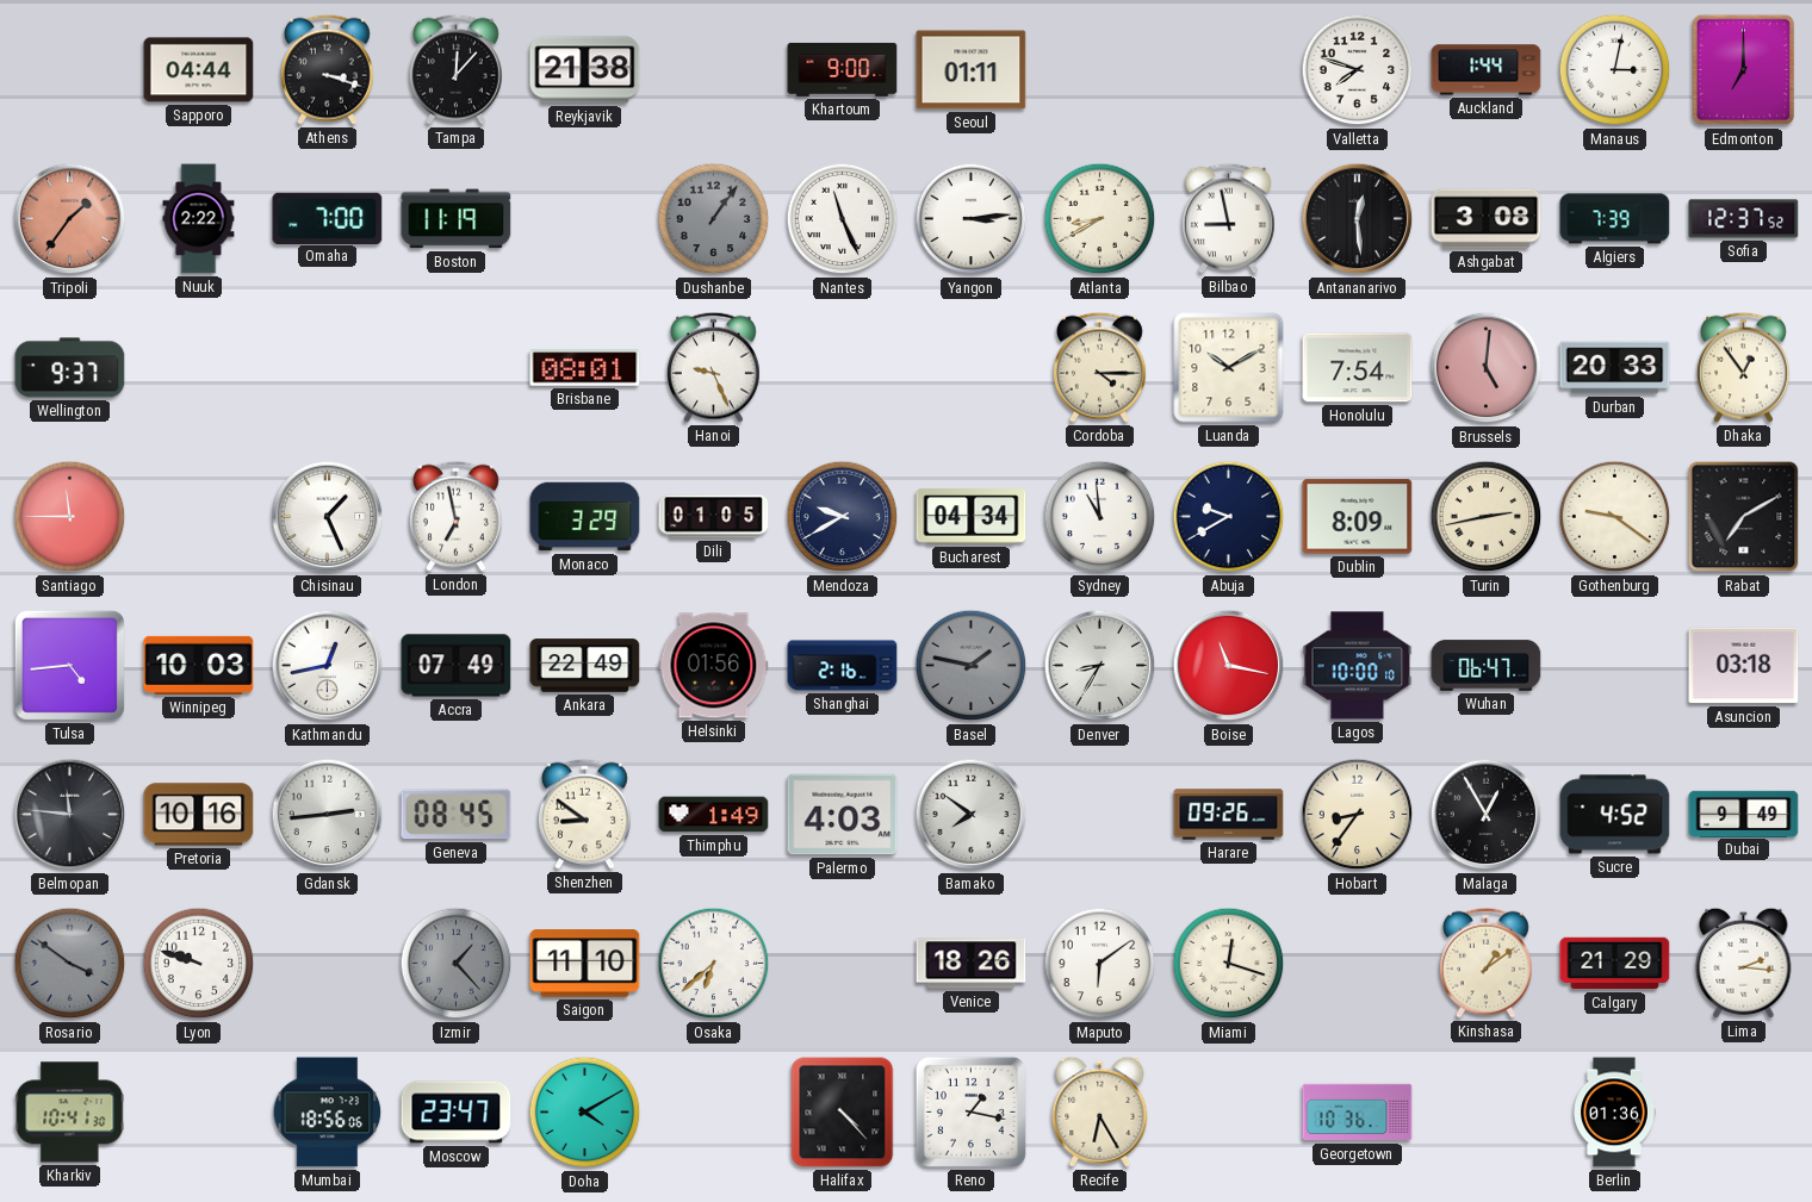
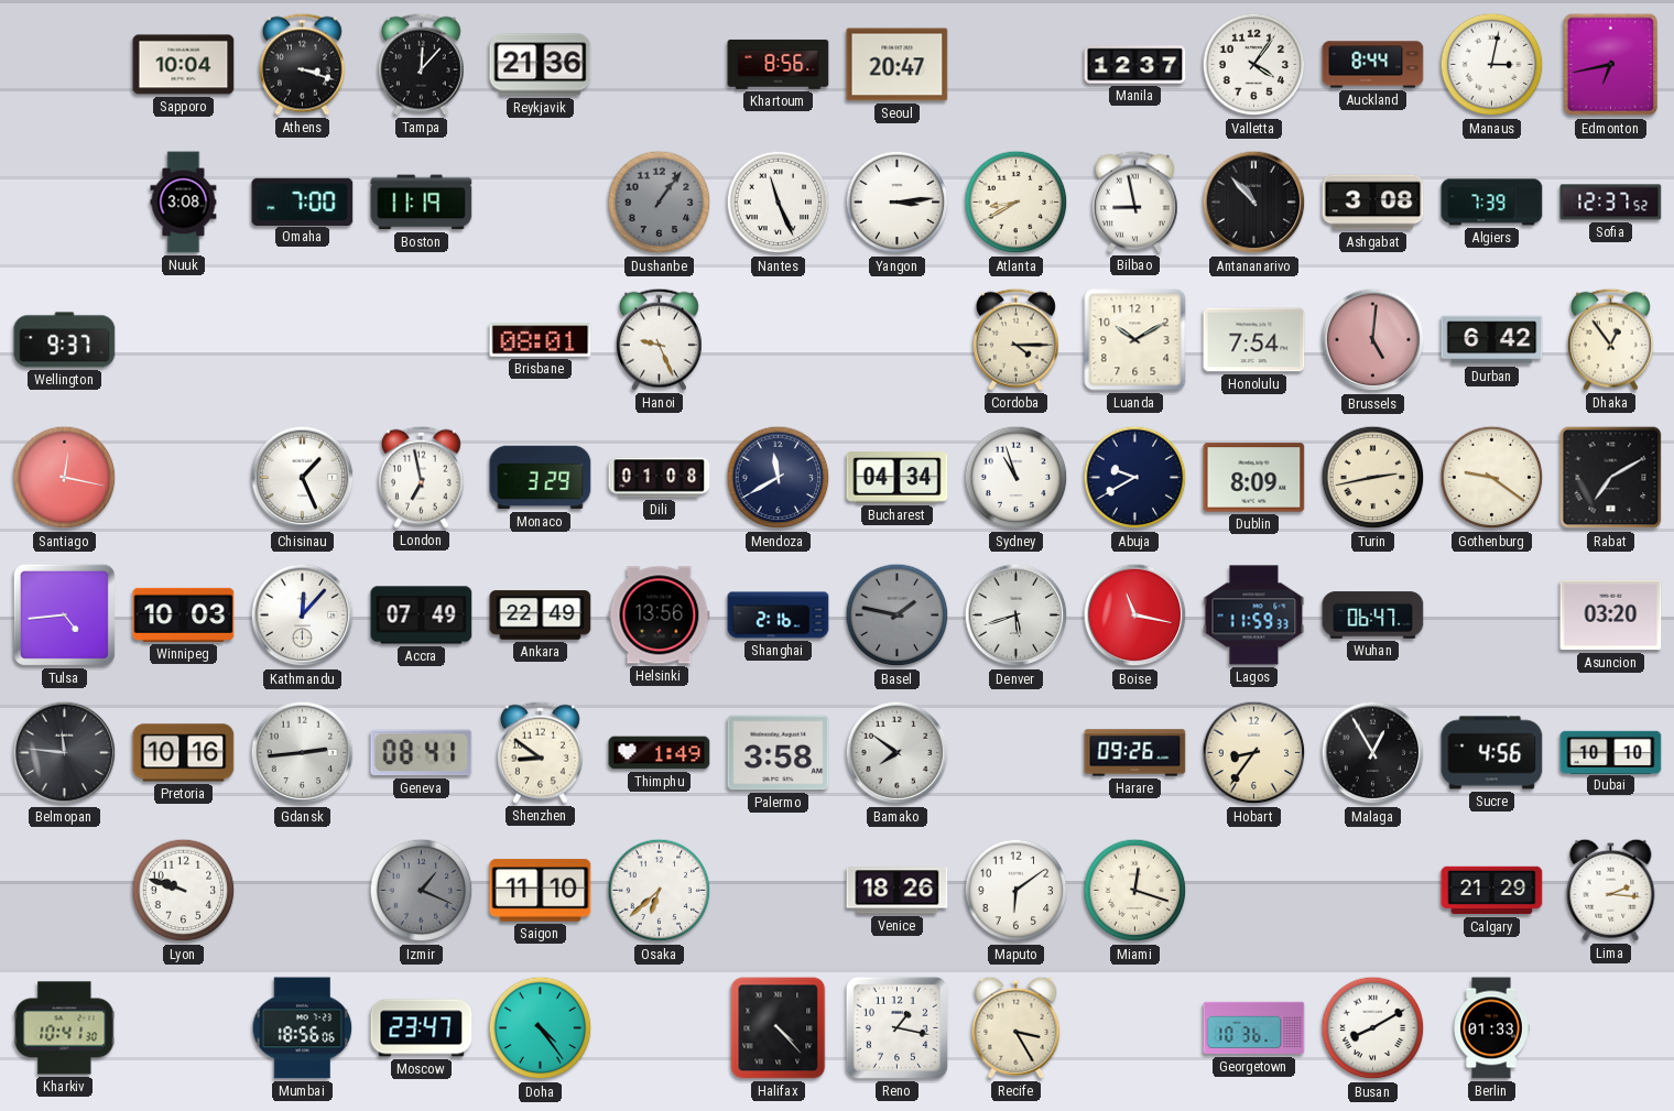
Sapporo: 04:44 -> 10:04
Reykjavik: 21:38 -> 21:36
Khartoum: 9:00 -> 8:56
Seoul: 01:11 -> 20:47
Manila: none -> 12:37
Valletta: 7:48 -> 4:06
Auckland: 1:44 -> 8:44
Edmonton: 7:00 -> 6:43
Tripoli: 1:36 -> none
Nuuk: 2:22 -> 3:08
Antananarivo: 12:29 -> 10:53
Durban: 20:33 -> 6:42
Santiago: 11:45 -> 12:17
Dili: 01:05 -> 01:08
Mendoza: 9:40 -> 11:40
Sydney: 10:59 -> 10:57
Kathmandu: 12:43 -> 12:07
Helsinki: 01:56 -> 13:56
Denver: 8:35 -> 5:42
Lagos: 10:00 -> 11:59
Asuncion: 03:18 -> 03:20
Geneva: 08:45 -> 08:41
Palermo: 4:03 -> 3:58
Sucre: 4:52 -> 4:56
Dubai: 9:49 -> 10:10
Rosario: 3:51 -> none
Izmir: 1:23 -> 1:19
Kinshasa: 1:09 -> none
Doha: 4:10 -> 4:24
Recife: 6:25 -> 3:25
Busan: none -> 8:10
Berlin: 01:36 -> 01:33
